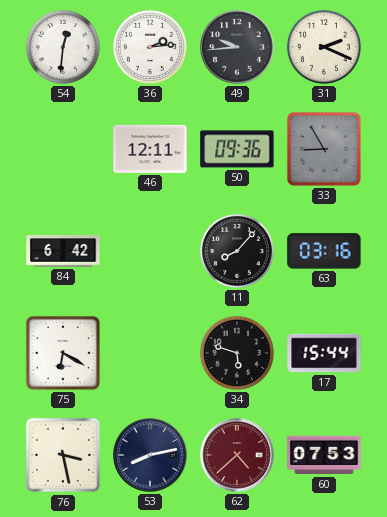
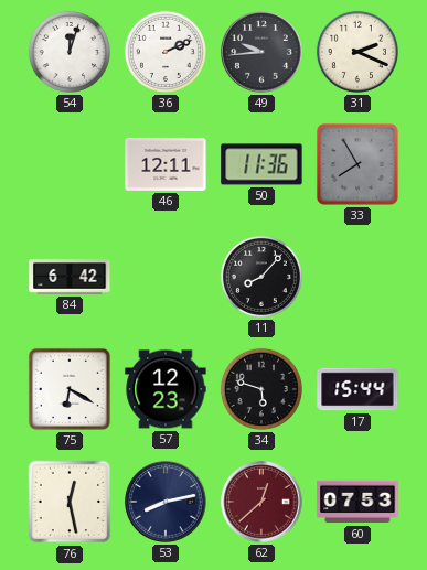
54: 12:31 -> 12:03
36: 2:14 -> 2:11
50: 09:36 -> 11:36
33: 8:55 -> 7:55
63: 03:16 -> none
57: none -> 12:23
76: 3:28 -> 12:28
62: 4:38 -> 12:38
